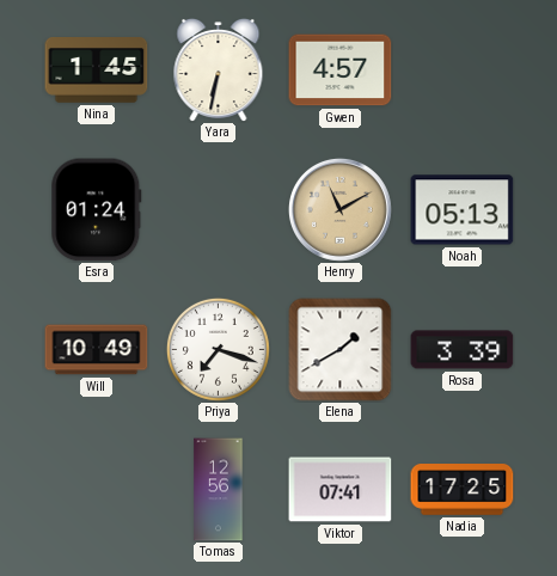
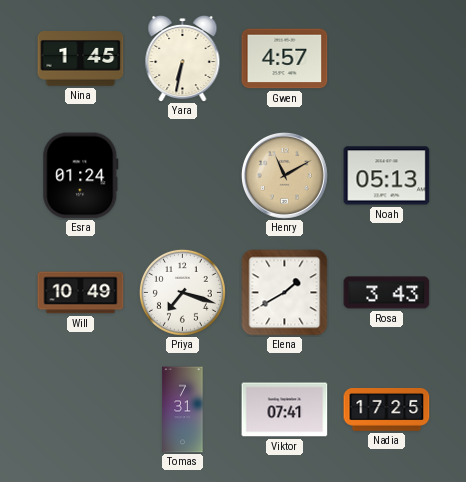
Rosa: 3:39 -> 3:43
Tomas: 12:56 -> 7:31
